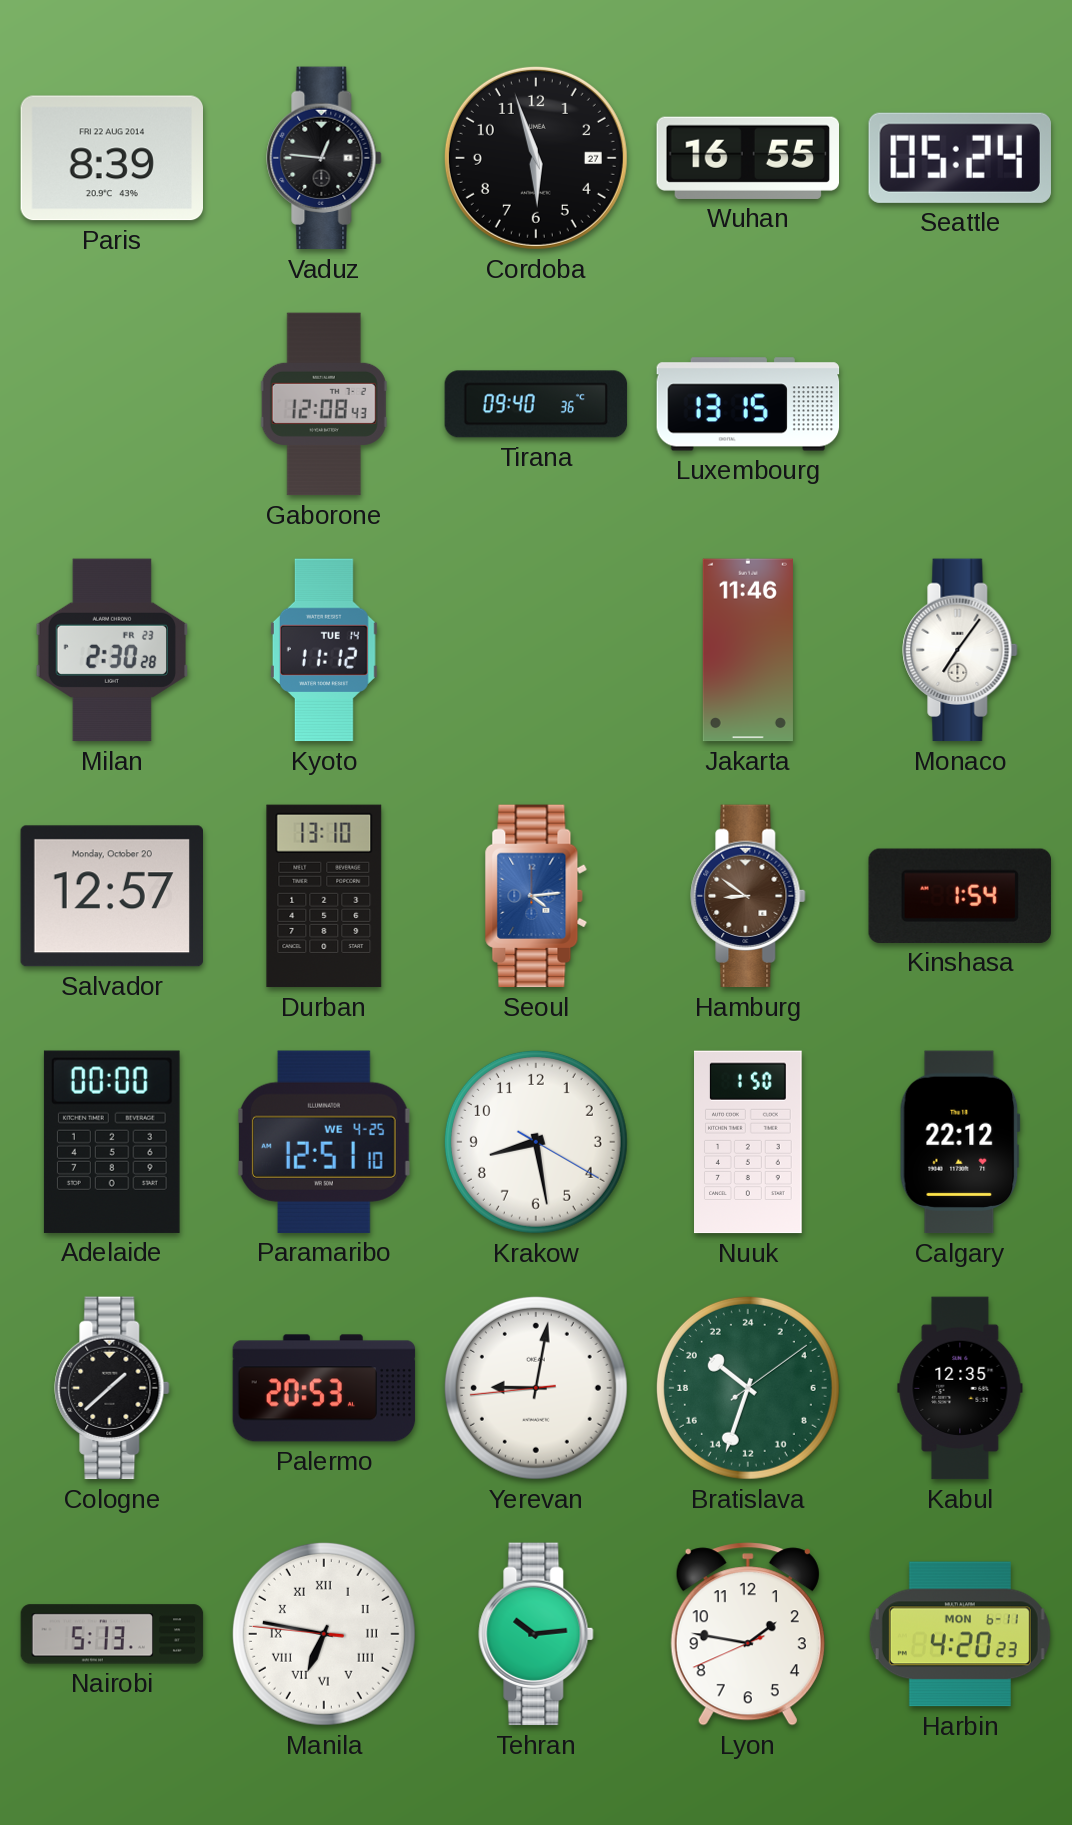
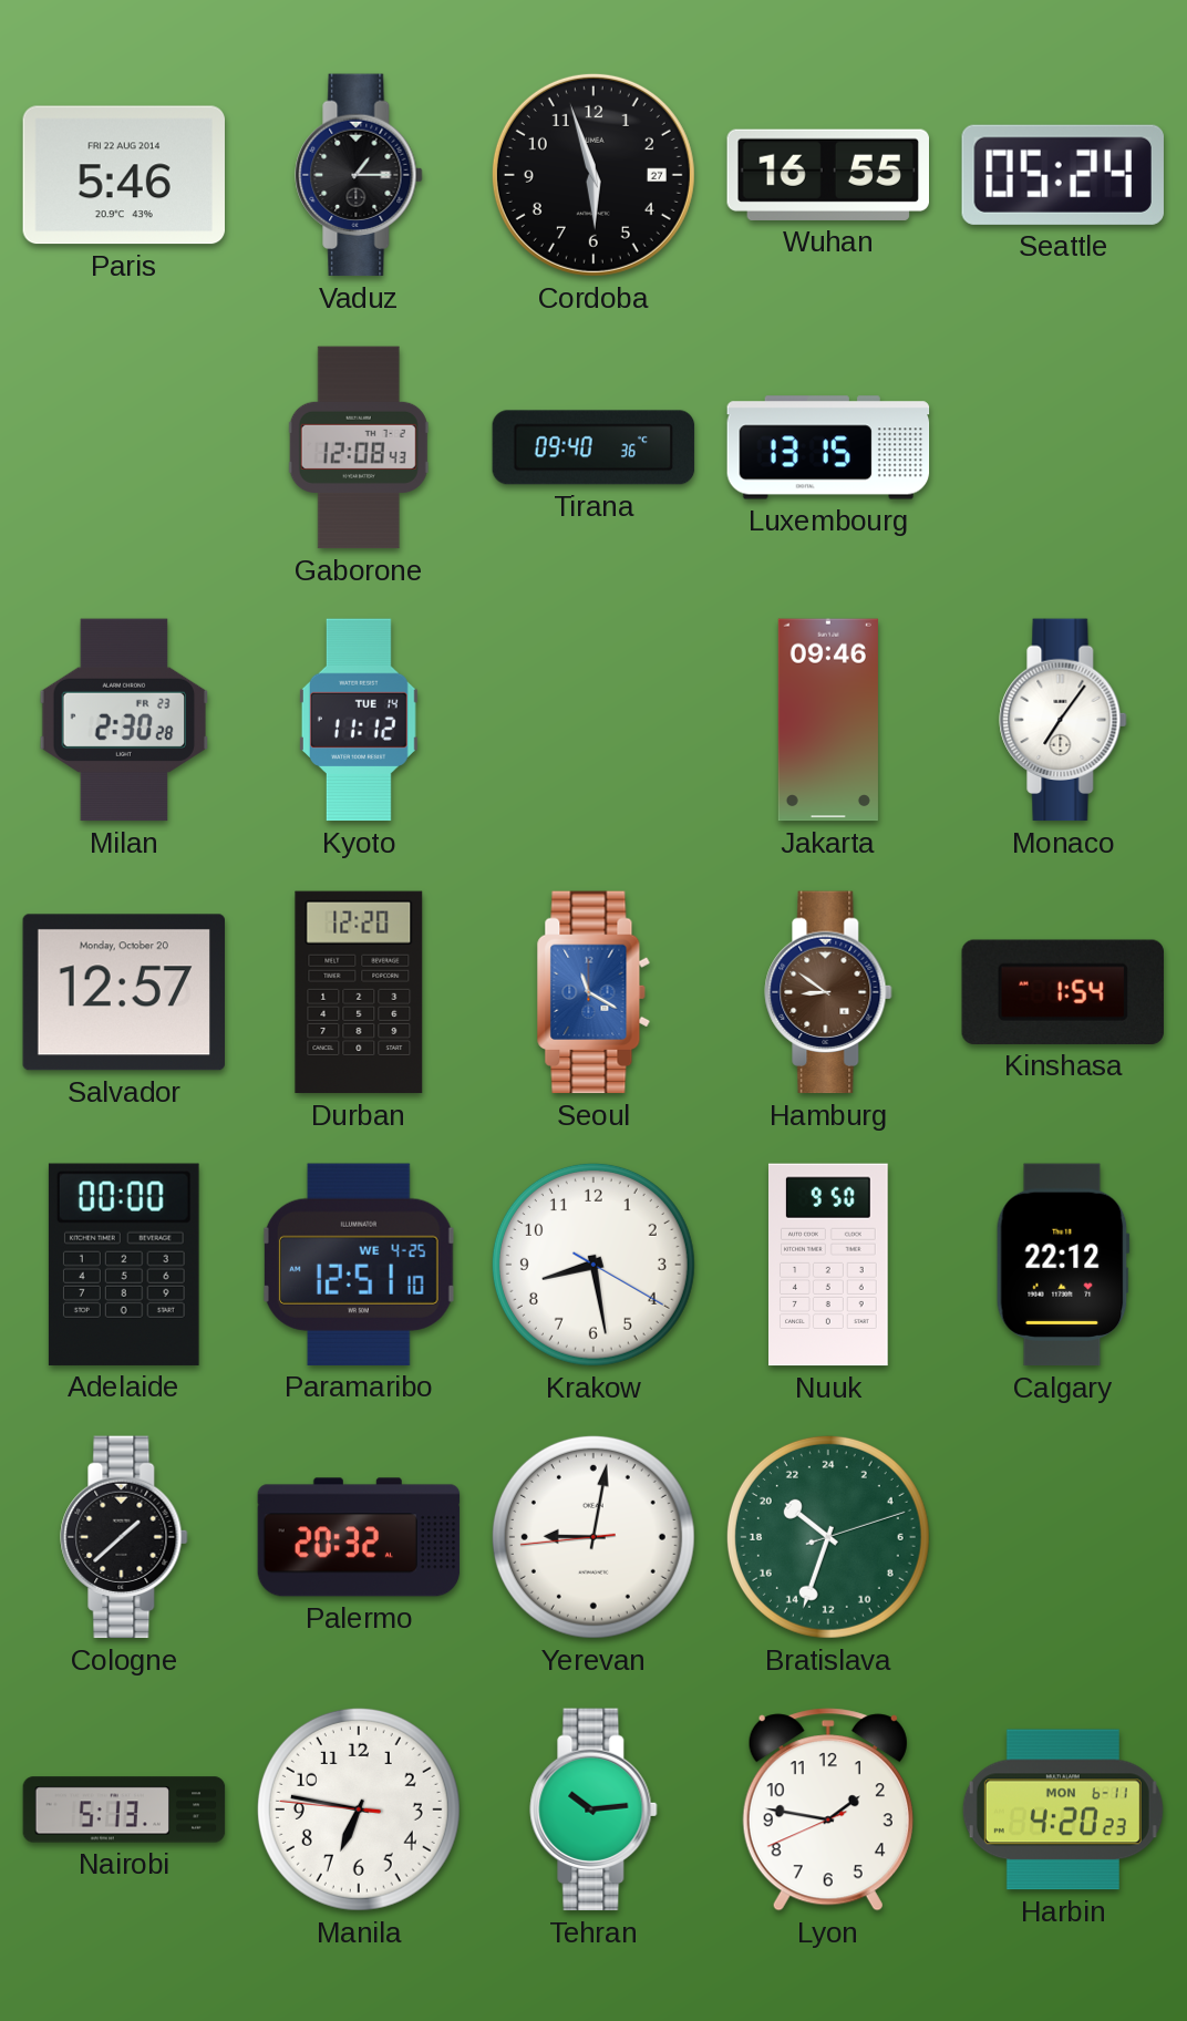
Paris: 8:39 -> 5:46
Vaduz: 12:46 -> 1:15
Jakarta: 11:46 -> 09:46
Durban: 13:10 -> 12:20
Seoul: 4:14 -> 11:20
Nuuk: 1:50 -> 9:50
Palermo: 20:53 -> 20:32
Bratislava: 20:33:09 -> 20:33:12
Kabul: 12:35 -> none
Manila numerals: Roman -> Arabic
